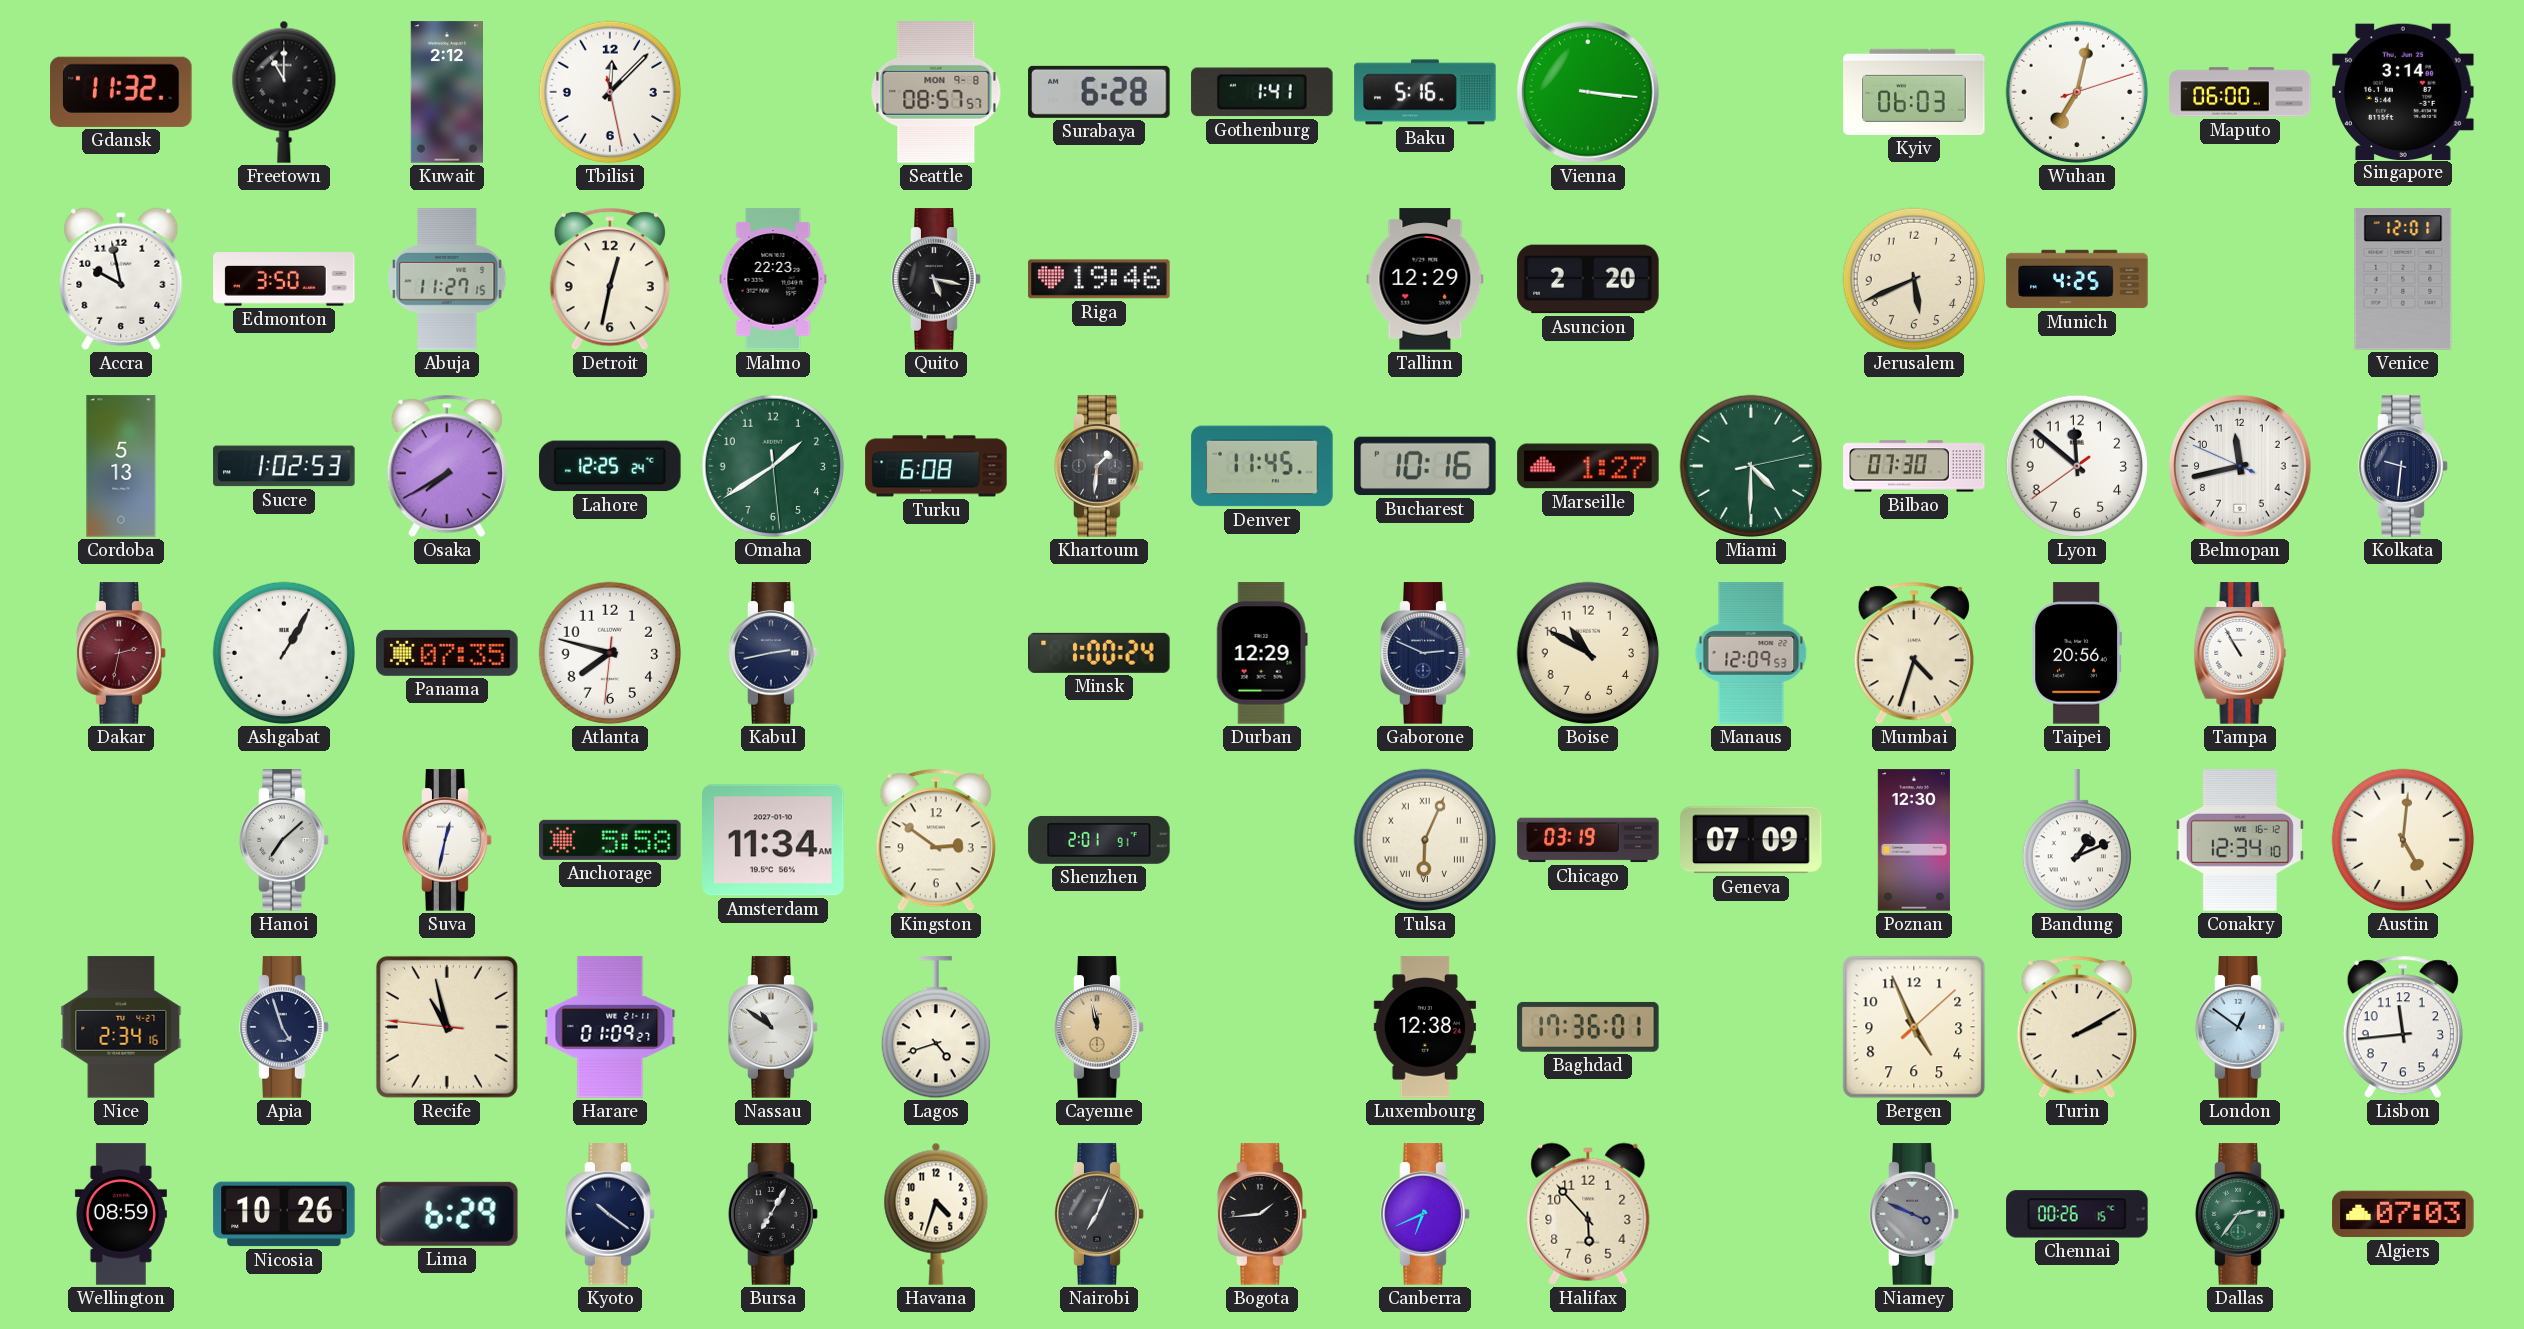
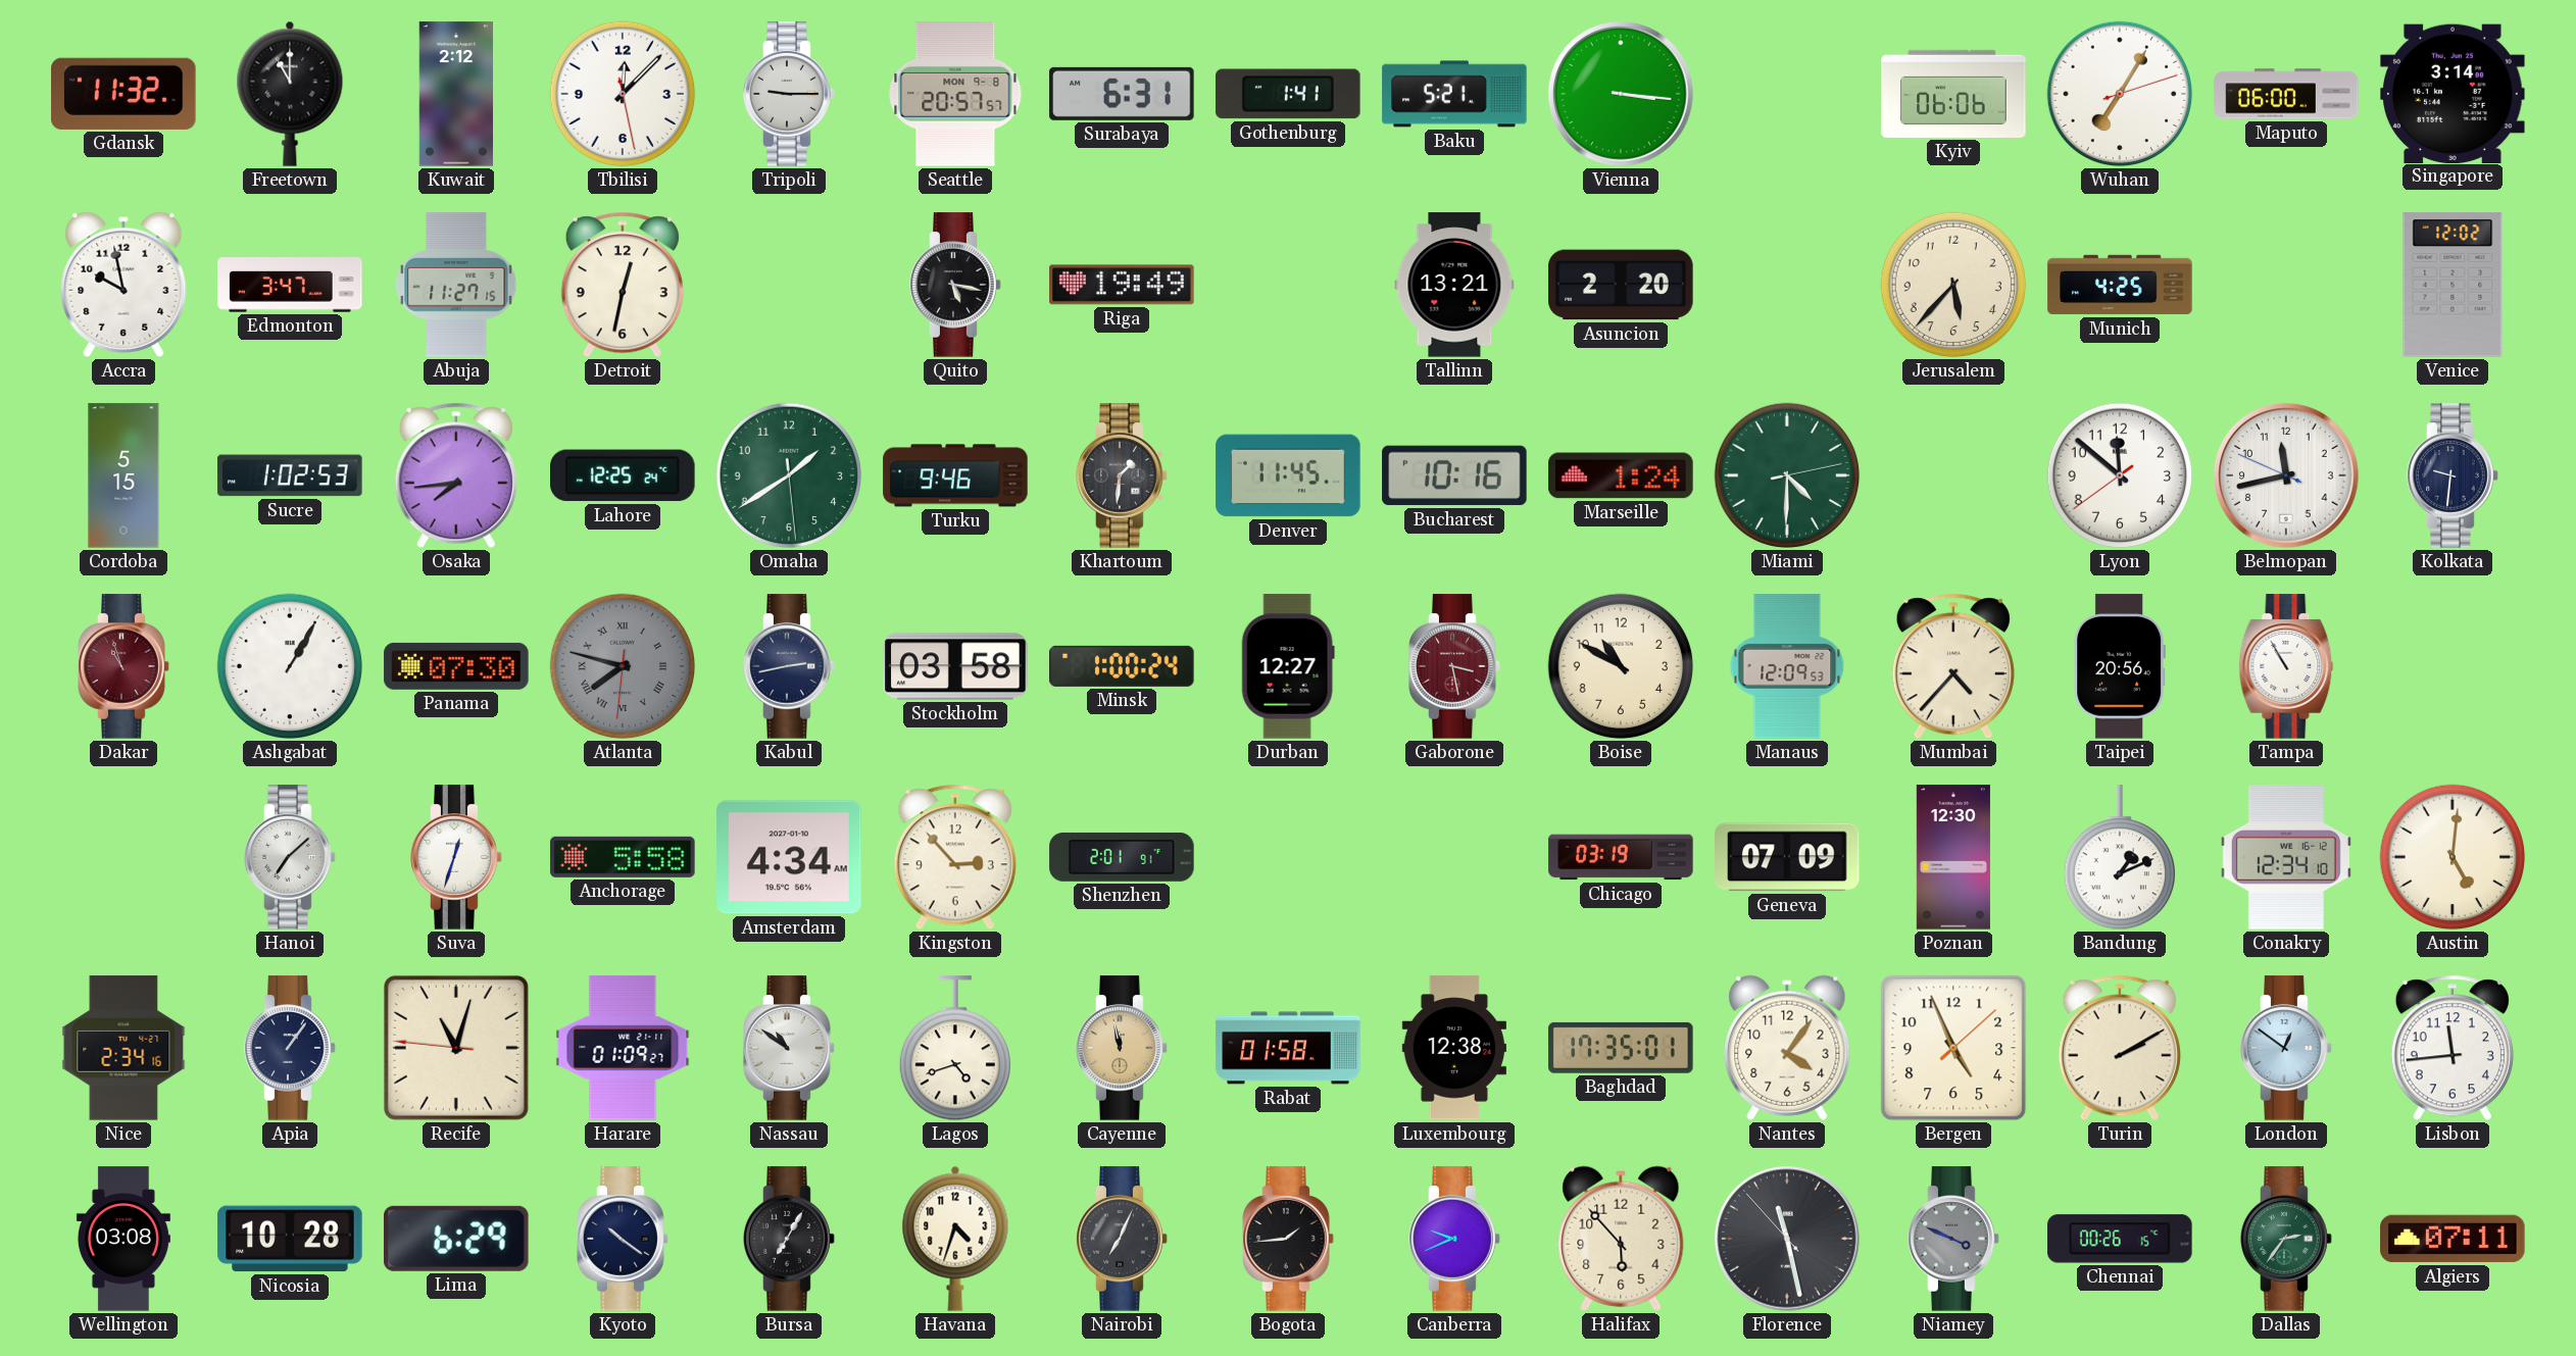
Tripoli: none -> 9:15
Seattle: 08:57 -> 20:57
Surabaya: 6:28 -> 6:31
Baku: 5:16 -> 5:21
Kyiv: 06:03 -> 06:06
Wuhan: 7:02 -> 7:05
Edmonton: 3:50 -> 3:47
Malmo: 22:23 -> none
Riga: 19:46 -> 19:49
Tallinn: 12:29 -> 13:21
Jerusalem: 5:41 -> 5:37
Venice: 12:01 -> 12:02
Cordoba: 5:13 -> 5:15
Osaka: 7:40 -> 7:44
Turku: 6:08 -> 9:46
Marseille: 1:27 -> 1:24
Bilbao: 07:30 -> none
Dakar: 2:32 -> 10:57
Panama: 07:35 -> 07:30
Atlanta dial: white -> grey
Atlanta numerals: Arabic -> Roman
Stockholm: none -> 03:58
Durban: 12:29 -> 12:27
Gaborone: 2:49 -> 3:28
Gaborone dial: navy -> burgundy
Mumbai: 4:33 -> 4:37
Suva: 12:32 -> 12:33
Amsterdam: 11:34 -> 4:34
Kingston: 2:51 -> 2:53
Tulsa: 6:04 -> none
Apia: 4:57 -> 1:06
Recife: 10:57 -> 11:02
Rabat: none -> 01:58
Baghdad: 17:36 -> 17:35
Nantes: none -> 4:06
Wellington: 08:59 -> 03:08
Nicosia: 10:26 -> 10:28
Canberra: 6:41 -> 9:41
Florence: none -> 11:27
Algiers: 07:03 -> 07:11
